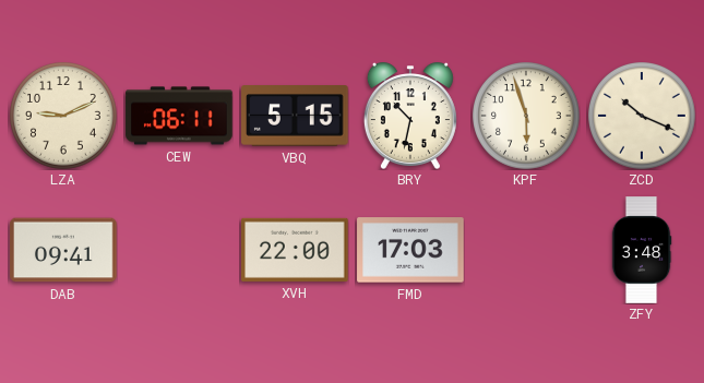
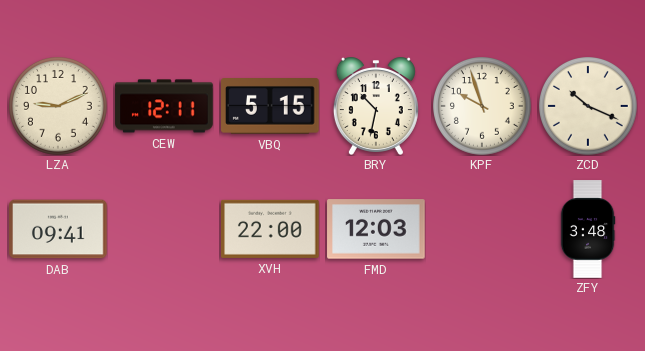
CEW: 06:11 -> 12:11
KPF: 5:57 -> 9:57
FMD: 17:03 -> 12:03
